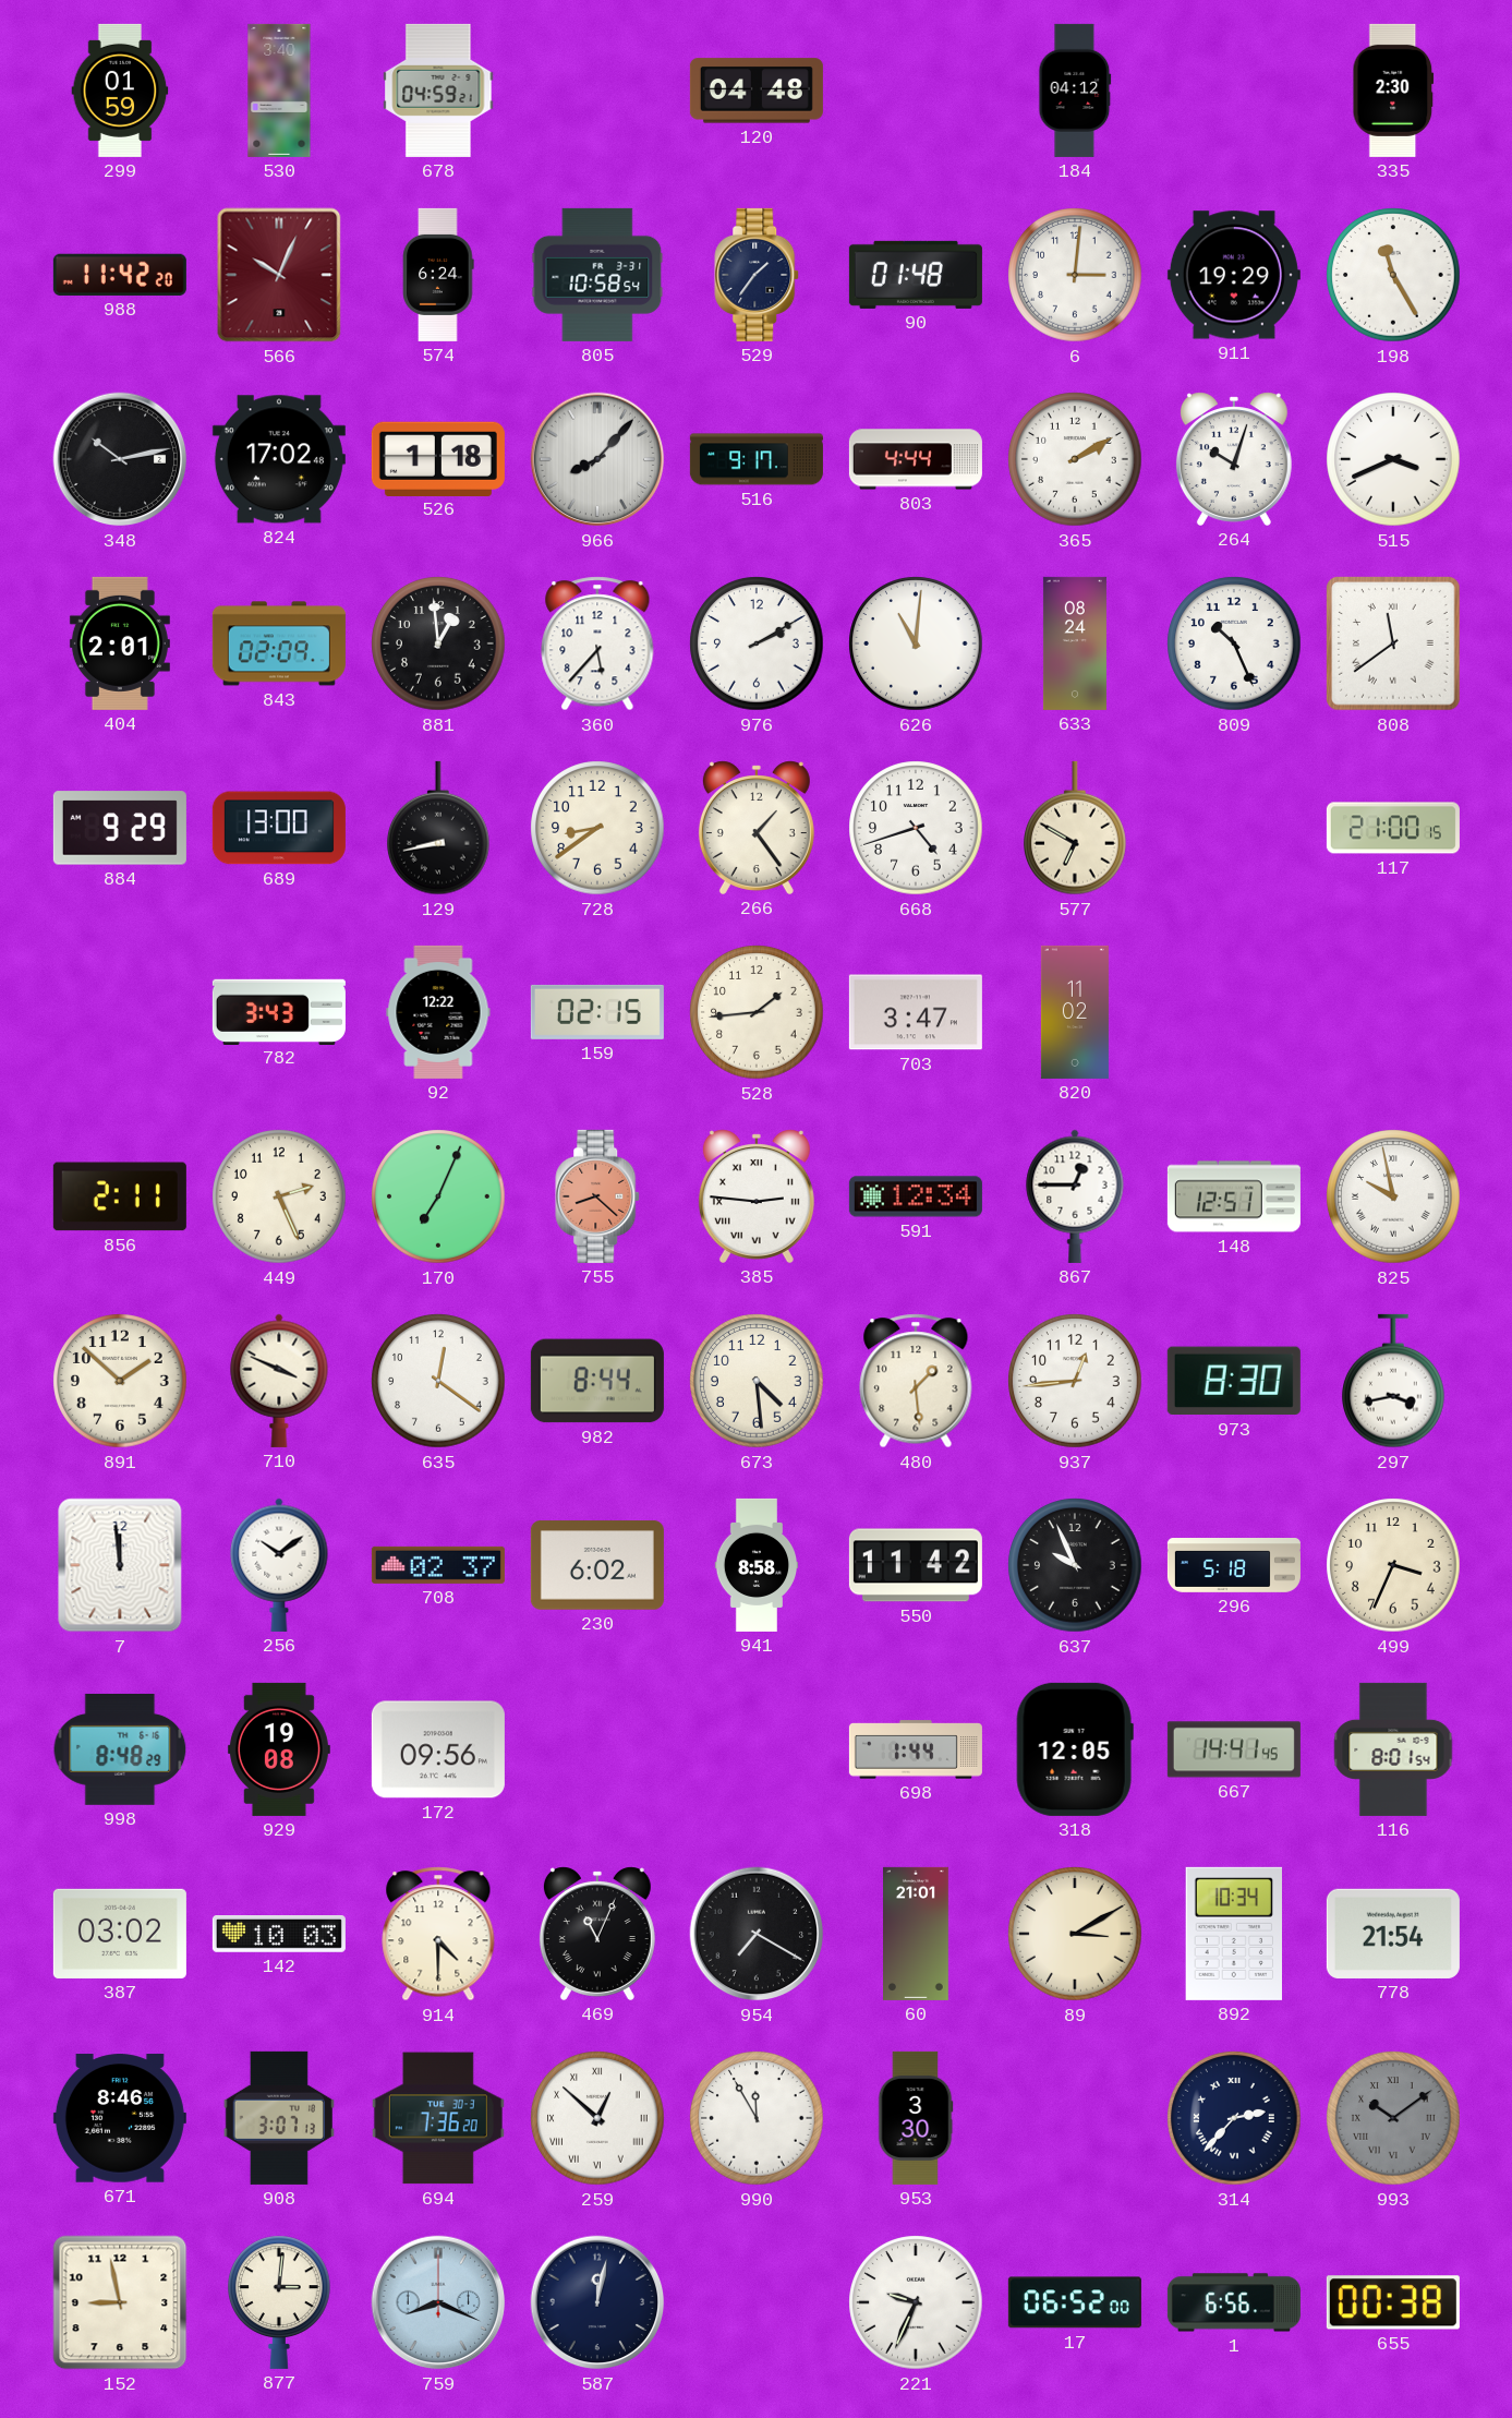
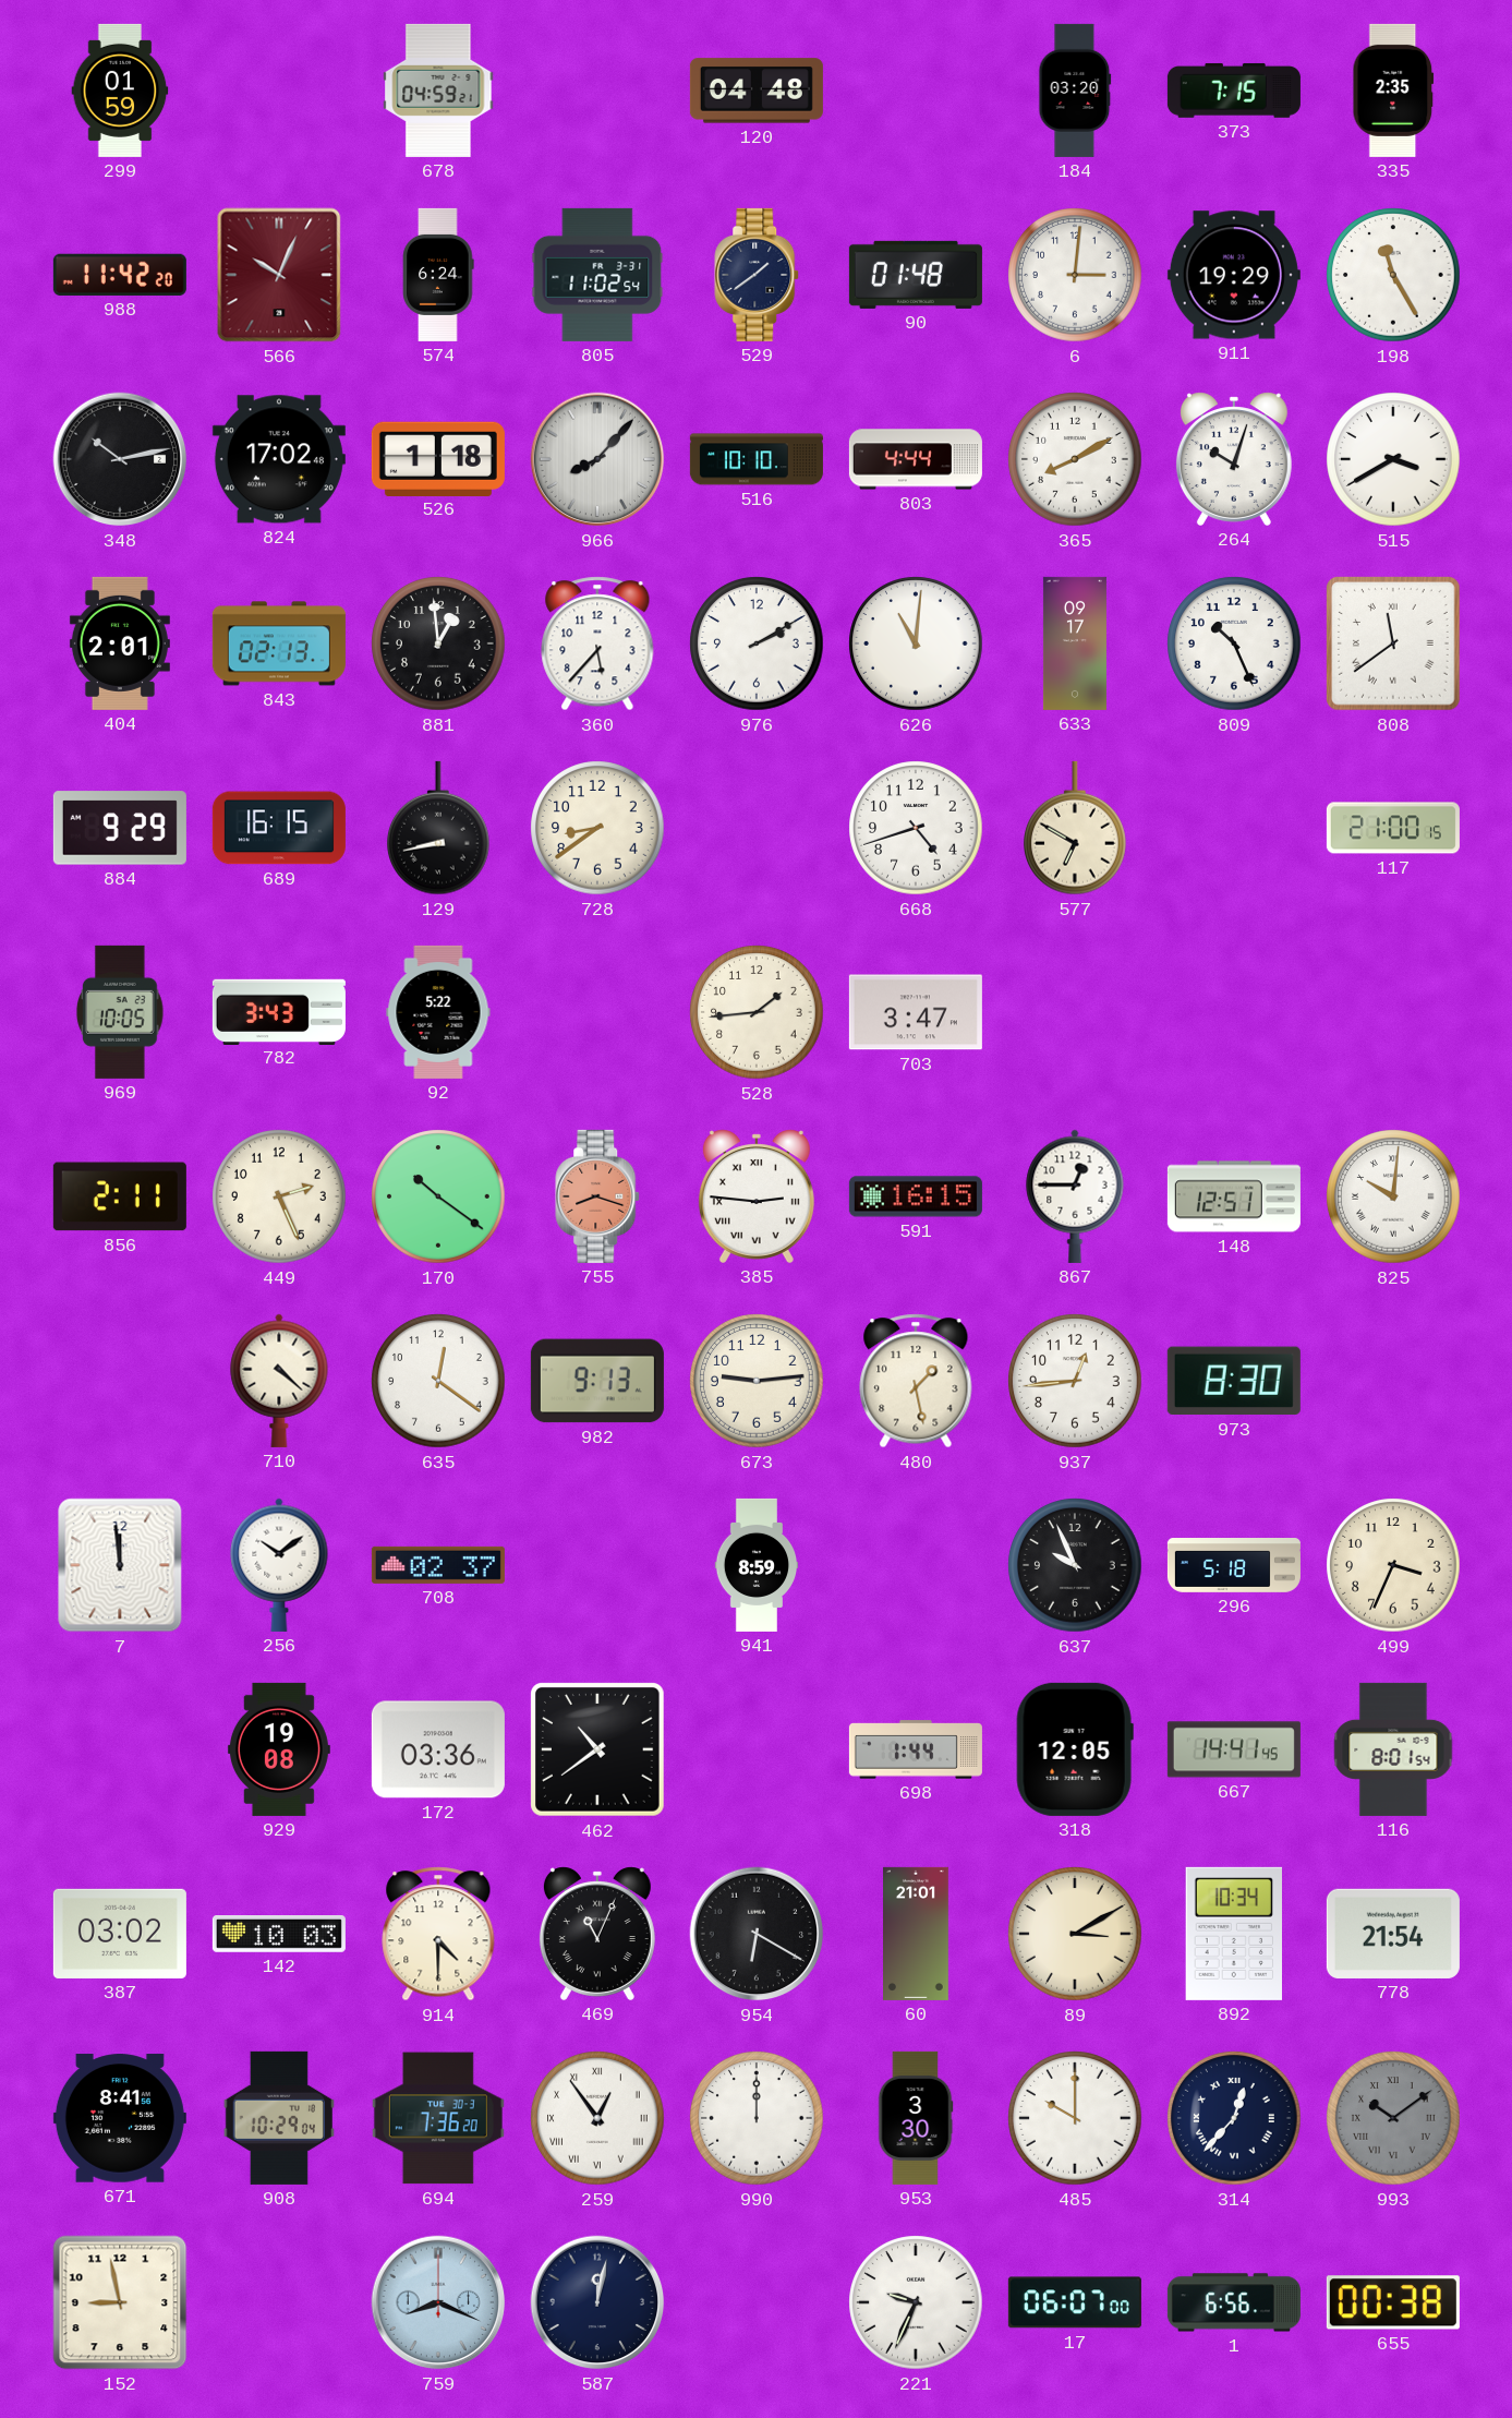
530: 3:40 -> none
184: 04:12 -> 03:20
373: none -> 7:15
335: 2:30 -> 2:35
805: 10:58 -> 11:02
529: 1:36 -> 1:39
516: 9:17 -> 10:10
365: 2:10 -> 8:10
515: 3:41 -> 3:40
843: 02:09 -> 02:13
633: 08:24 -> 09:17
689: 13:00 -> 16:15
266: 1:24 -> none
969: none -> 10:05
92: 12:22 -> 5:22
159: 02:15 -> none
820: 11:02 -> none
170: 7:04 -> 10:21
755: 8:22 -> 8:18
591: 12:34 -> 16:15
825: 9:58 -> 10:01
891: 1:52 -> none
710: 3:49 -> 4:22
982: 8:44 -> 9:13
673: 4:29 -> 9:14
480: 1:29 -> 1:28
297: 3:43 -> none
230: 6:02 -> none
941: 8:58 -> 8:59
550: 11:42 -> none
998: 8:48 -> none
172: 09:56 -> 03:36
462: none -> 10:39
954: 7:20 -> 6:20
671: 8:46 -> 8:41
908: 3:07 -> 10:29
259: 12:52 -> 12:54
990: 11:55 -> 12:00
485: none -> 10:00
314: 2:37 -> 12:37
877: 3:01 -> none
17: 06:52 -> 06:07
